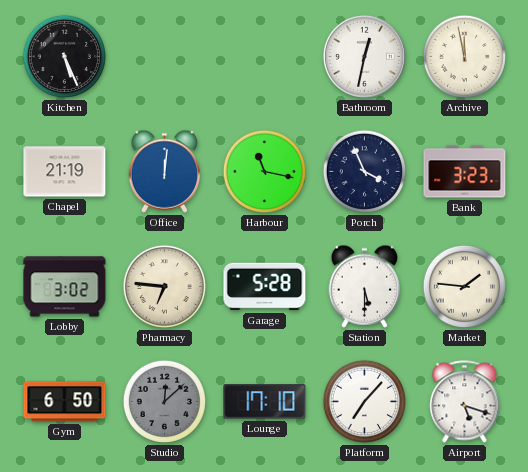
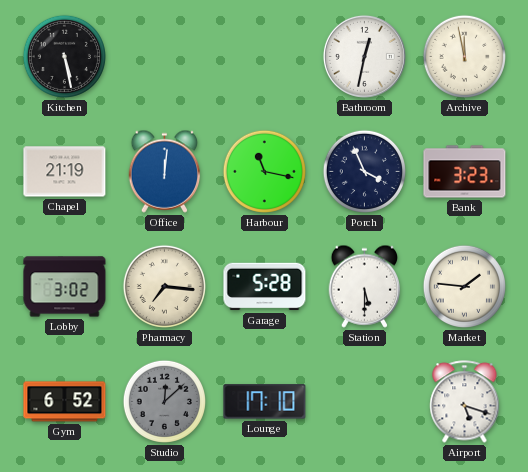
Kitchen: 5:26 -> 5:28
Pharmacy: 6:46 -> 7:16
Gym: 6:50 -> 6:52
Platform: 7:07 -> none
